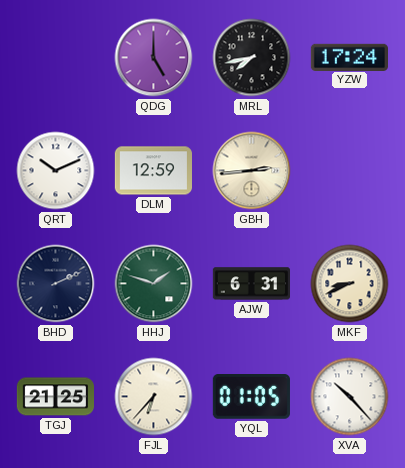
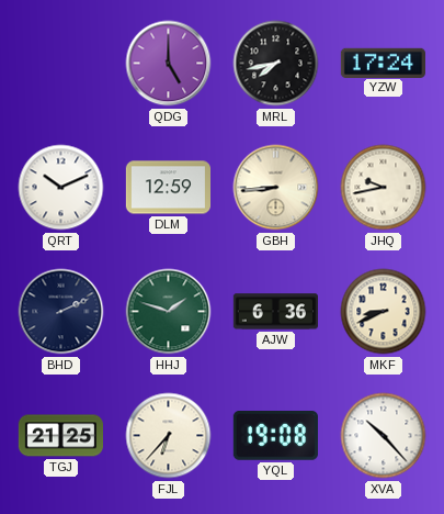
GBH: 2:44 -> 8:44
JHQ: none -> 9:43
AJW: 6:31 -> 6:36
YQL: 01:05 -> 19:08
